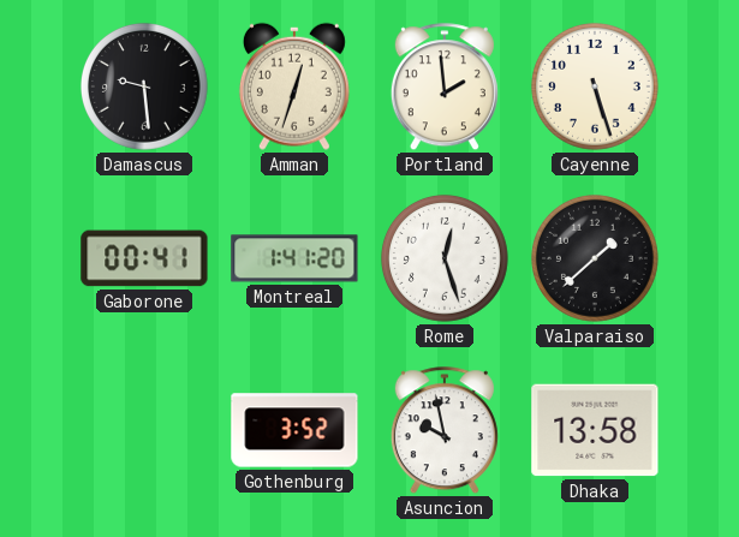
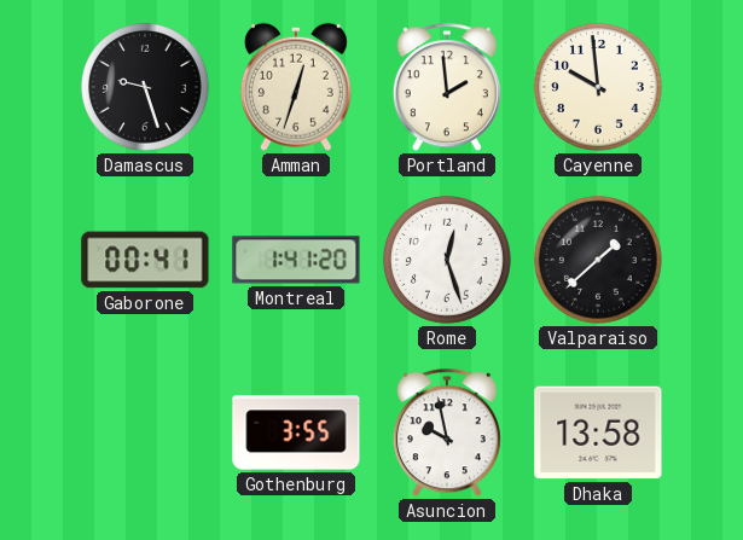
Damascus: 9:29 -> 9:27
Cayenne: 5:27 -> 9:59
Gothenburg: 3:52 -> 3:55
